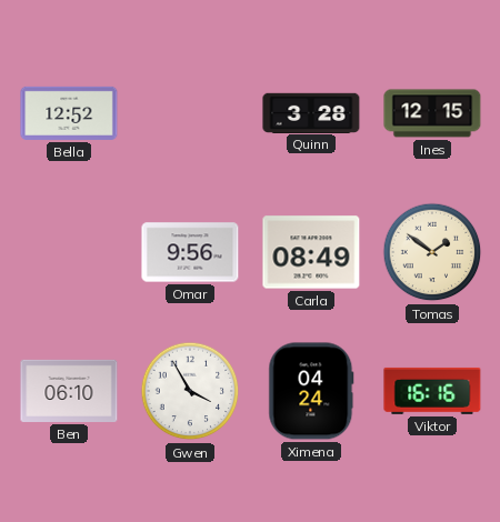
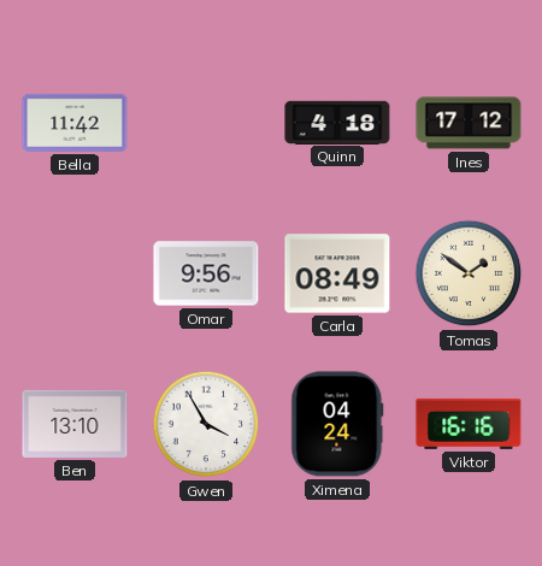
Bella: 12:52 -> 11:42
Quinn: 3:28 -> 4:18
Ines: 12:15 -> 17:12
Ben: 06:10 -> 13:10
